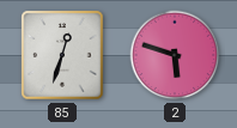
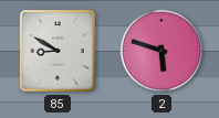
85: 12:33 -> 8:50
